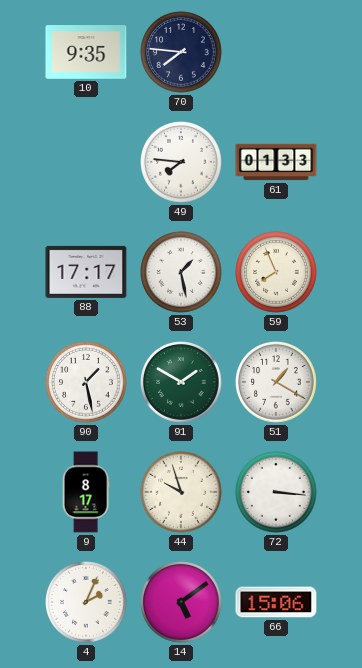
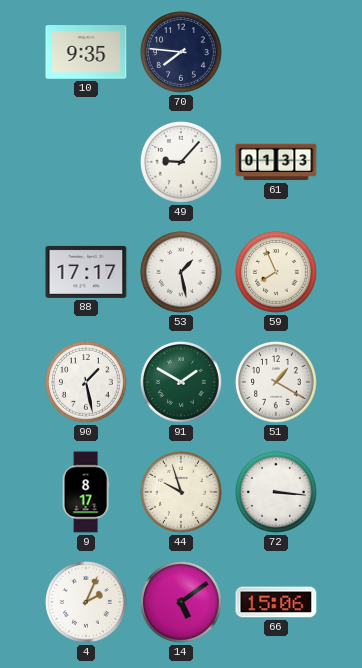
49: 7:46 -> 9:07
